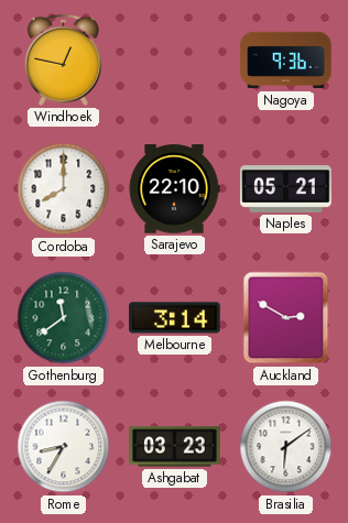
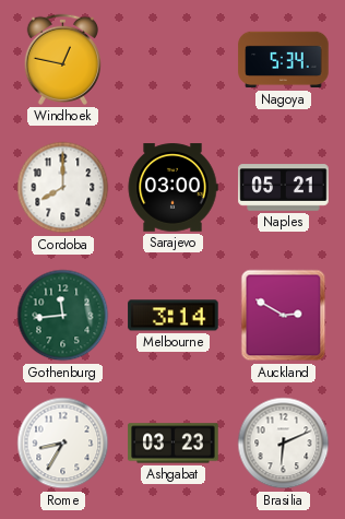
Nagoya: 9:36 -> 5:34
Sarajevo: 22:10 -> 03:00
Gothenburg: 11:39 -> 11:44
Brasilia: 6:09 -> 6:11
